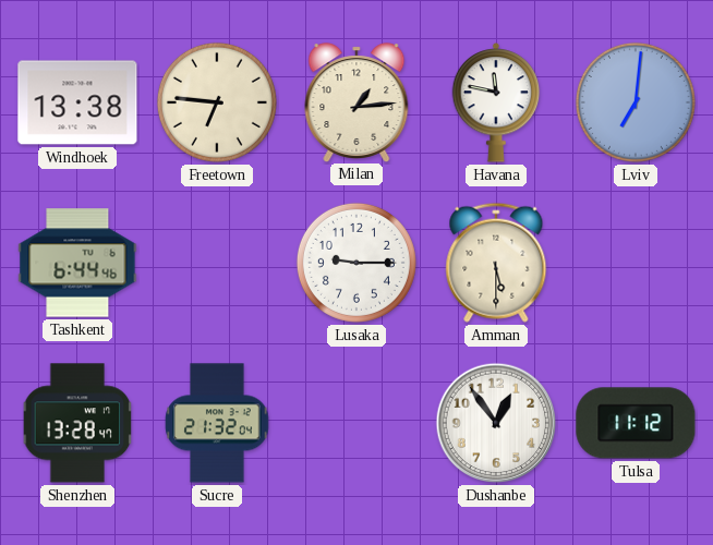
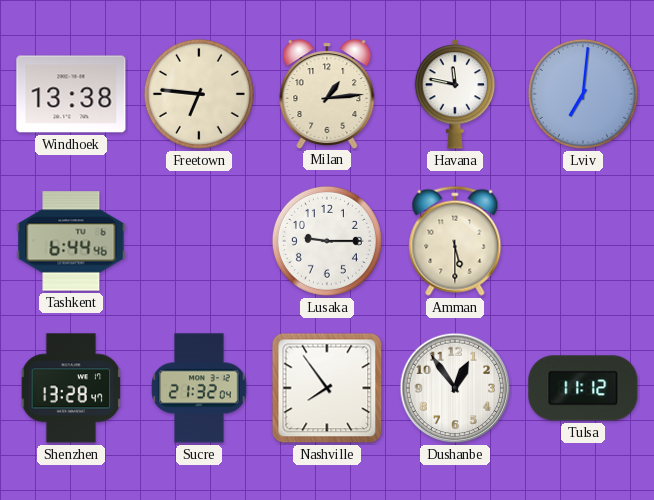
Nashville: none -> 7:54
